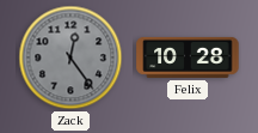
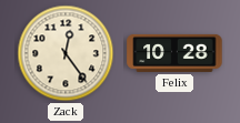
Zack dial: grey -> cream
